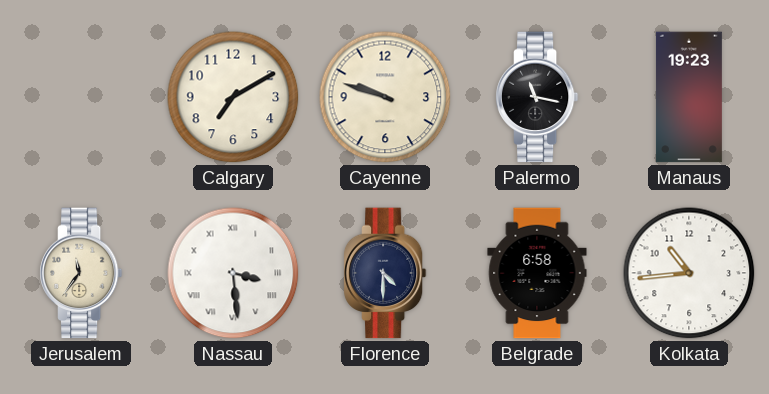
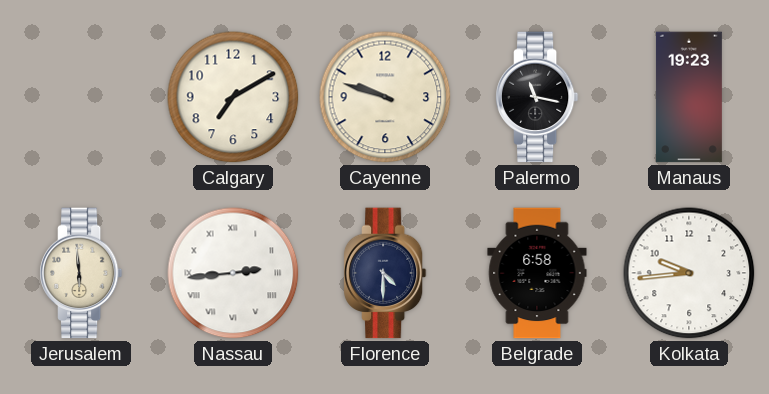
Jerusalem: 11:36 -> 5:59
Nassau: 3:29 -> 2:44
Kolkata: 10:44 -> 9:44
